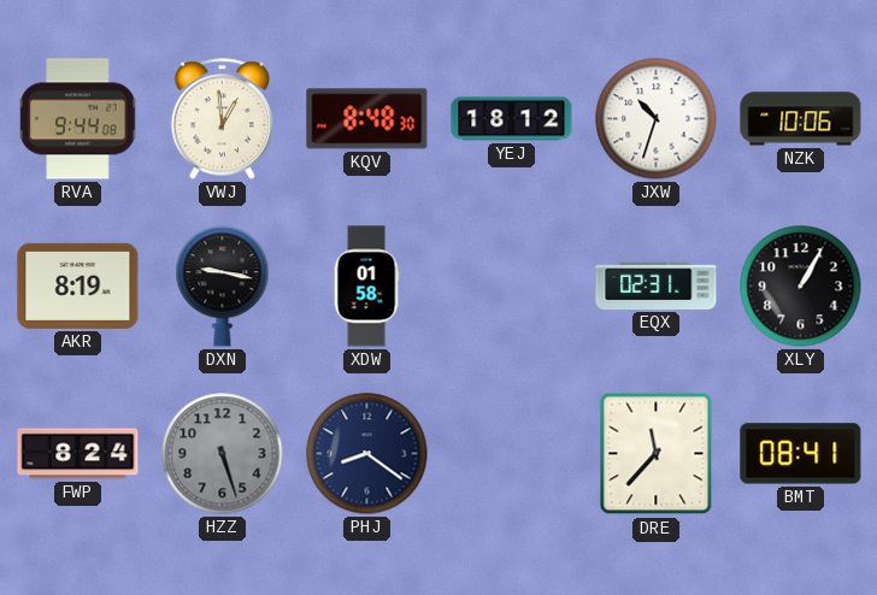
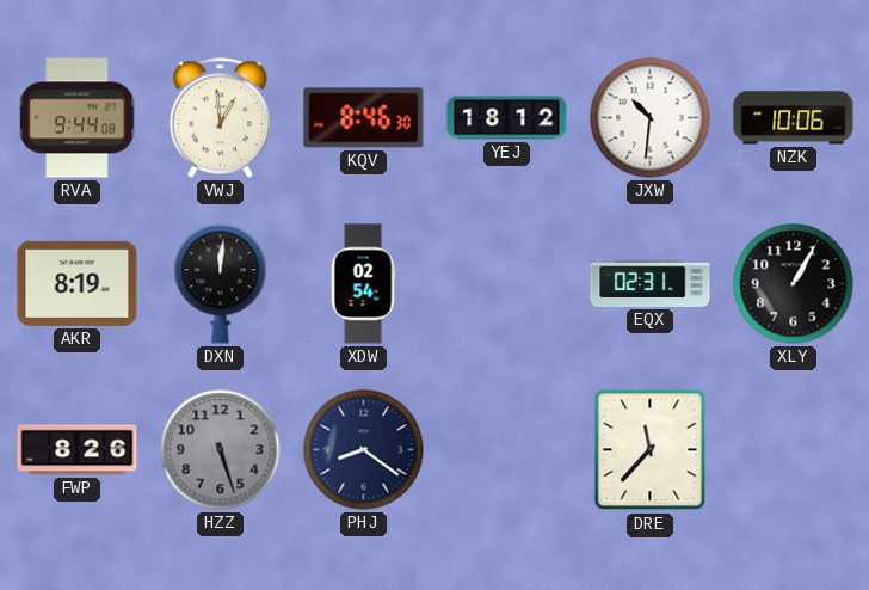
KQV: 8:48 -> 8:46
JXW: 10:33 -> 10:31
DXN: 9:17 -> 12:01
XDW: 01:58 -> 02:54
FWP: 8:24 -> 8:26
BMT: 08:41 -> none
